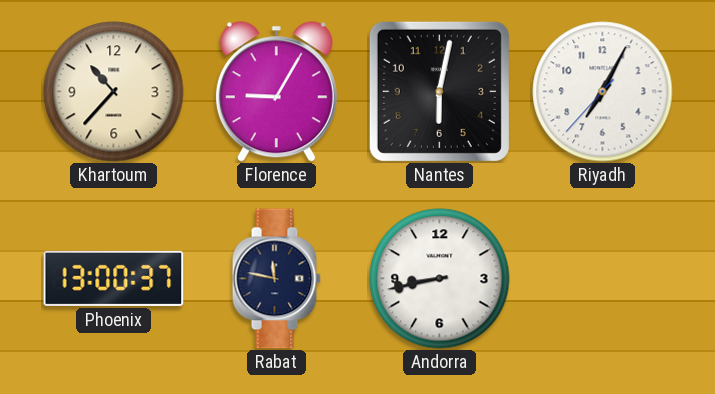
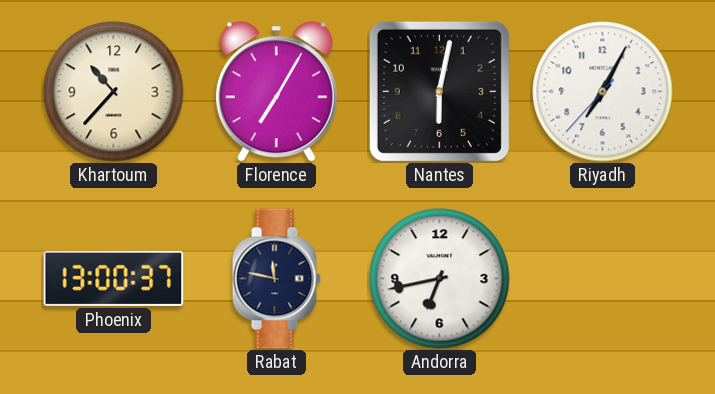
Florence: 9:05 -> 7:05
Andorra: 8:43 -> 6:43
